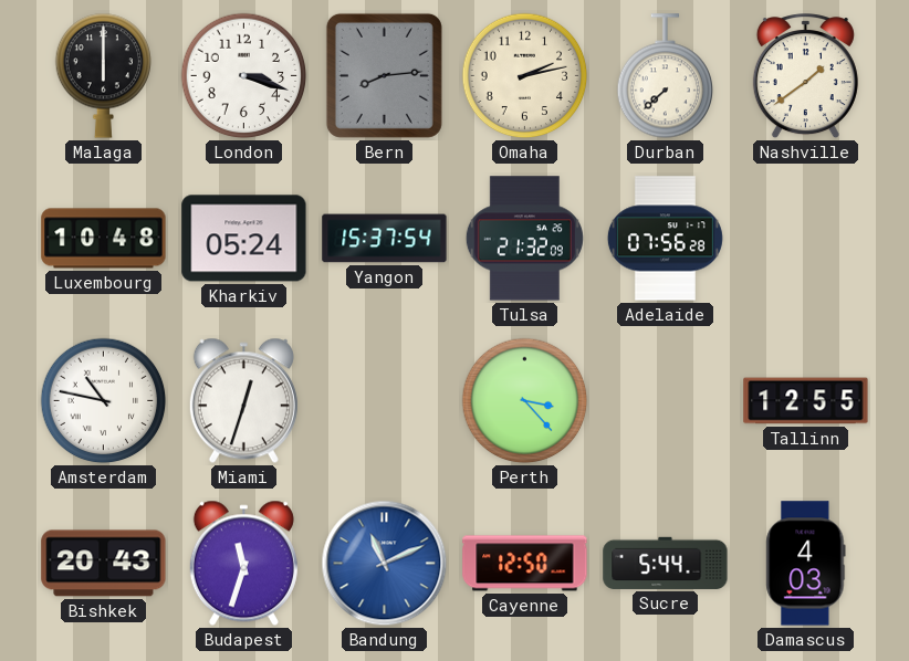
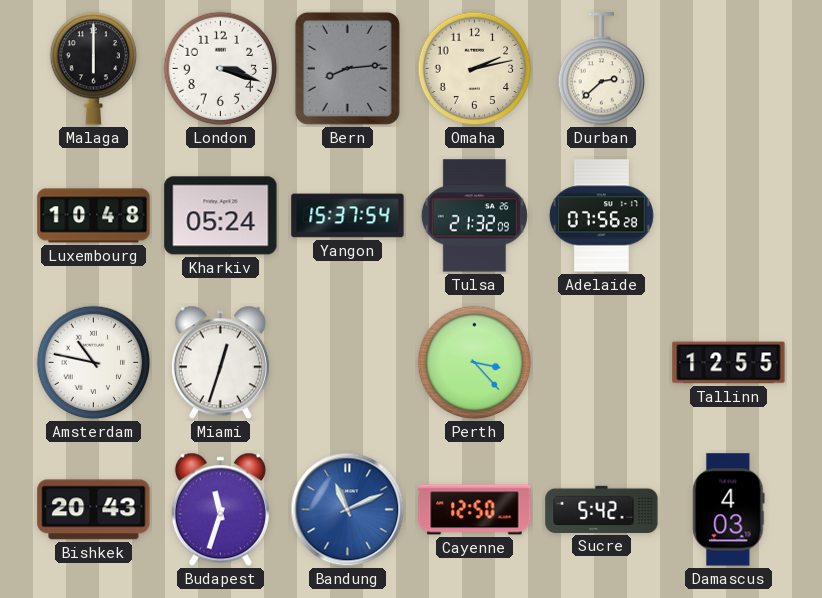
Durban: 7:38 -> 2:38
Nashville: 1:39 -> none
Sucre: 5:44 -> 5:42
